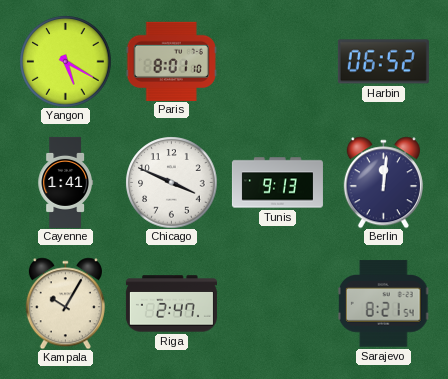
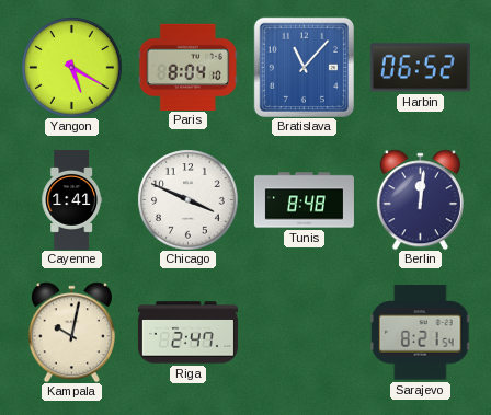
Paris: 8:01 -> 8:04
Bratislava: none -> 11:07
Tunis: 9:13 -> 8:48
Kampala: 10:05 -> 10:02
